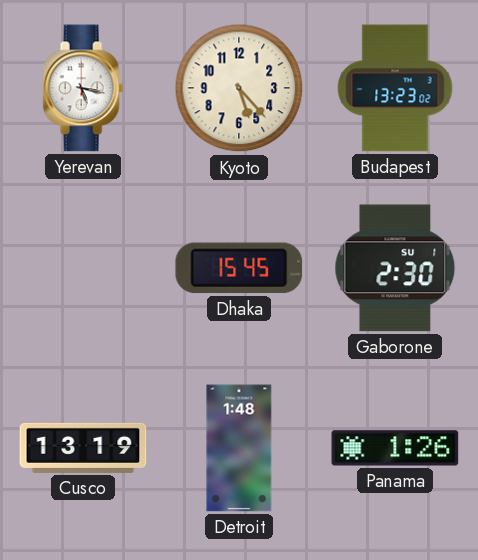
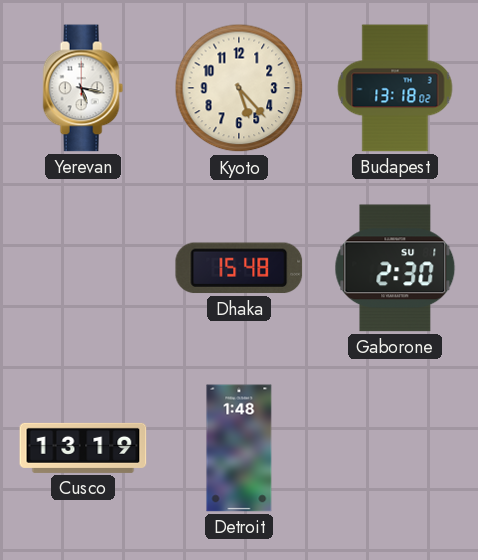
Budapest: 13:23 -> 13:18
Dhaka: 15:45 -> 15:48
Panama: 1:26 -> none
